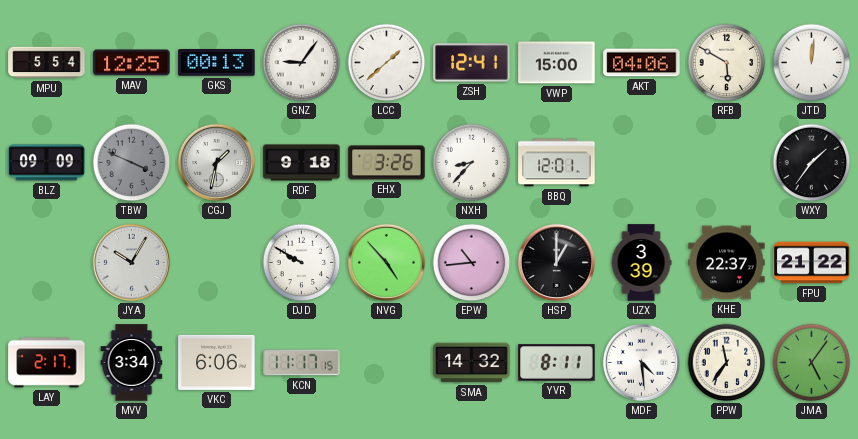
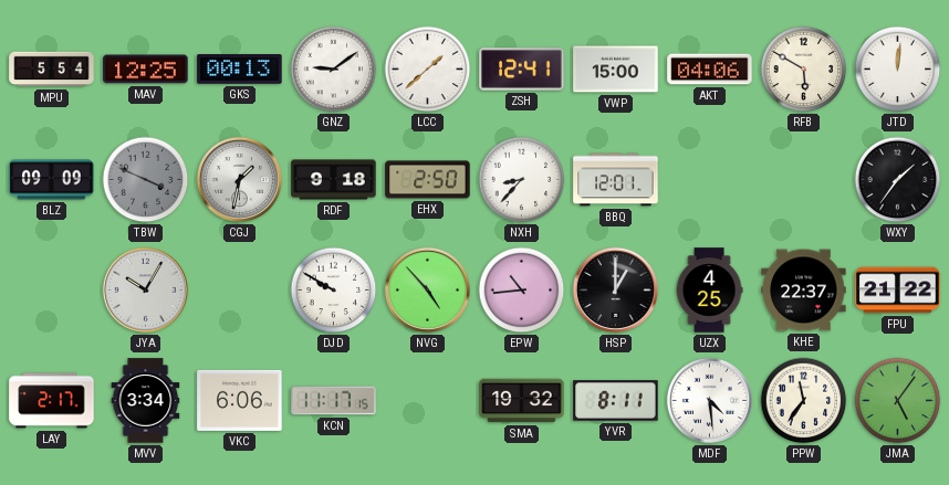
GNZ: 9:06 -> 9:09
EHX: 3:26 -> 2:50
UZX: 3:39 -> 4:25
SMA: 14:32 -> 19:32
